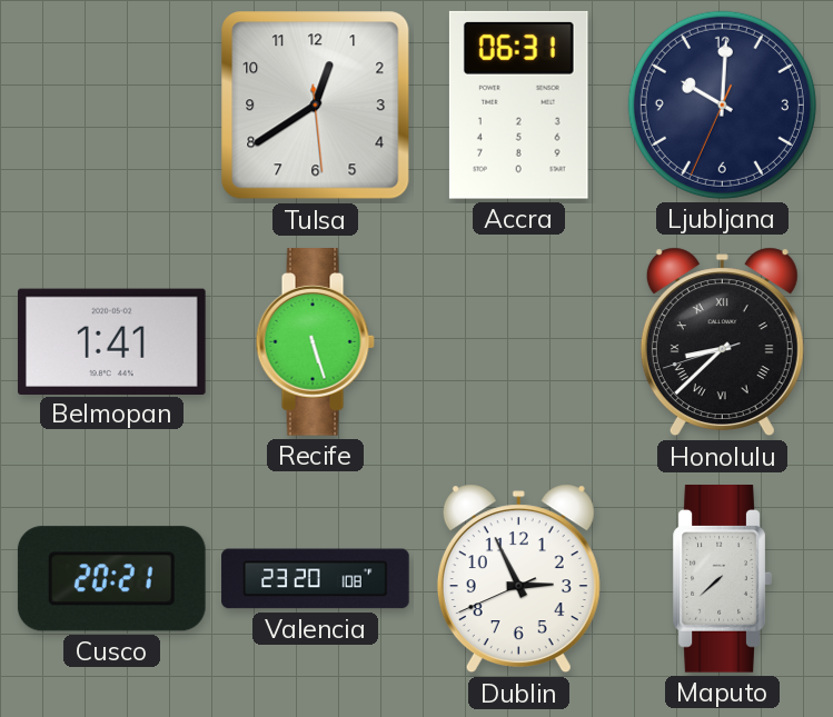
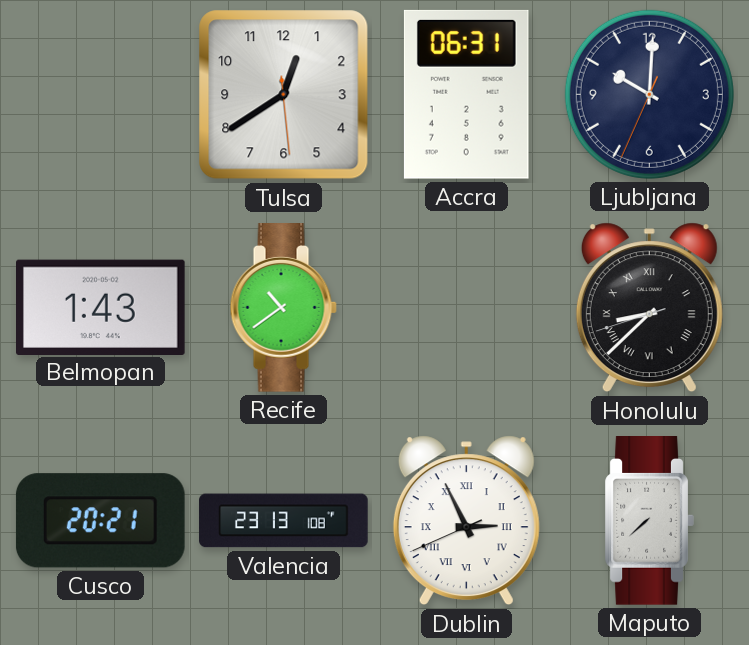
Belmopan: 1:41 -> 1:43
Recife: 5:27 -> 10:39
Valencia: 23:20 -> 23:13
Dublin numerals: Arabic -> Roman
